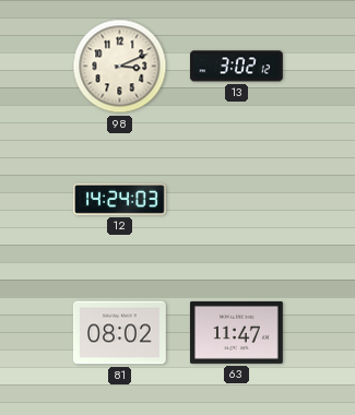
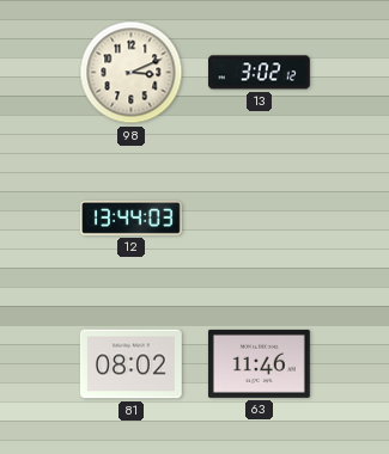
12: 14:24 -> 13:44
63: 11:47 -> 11:46
